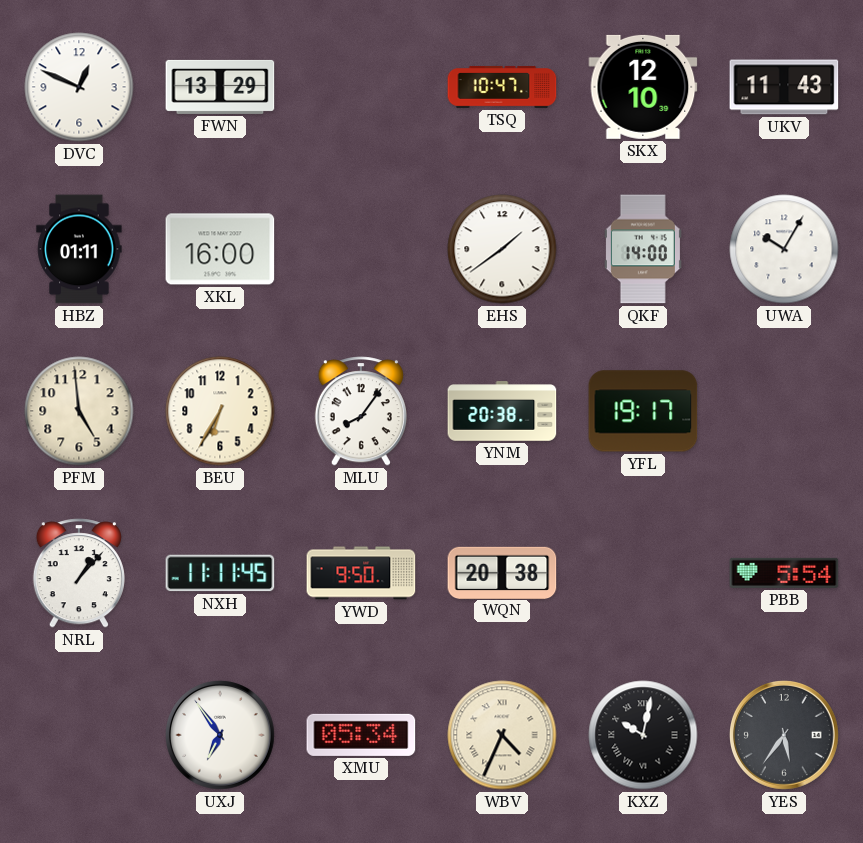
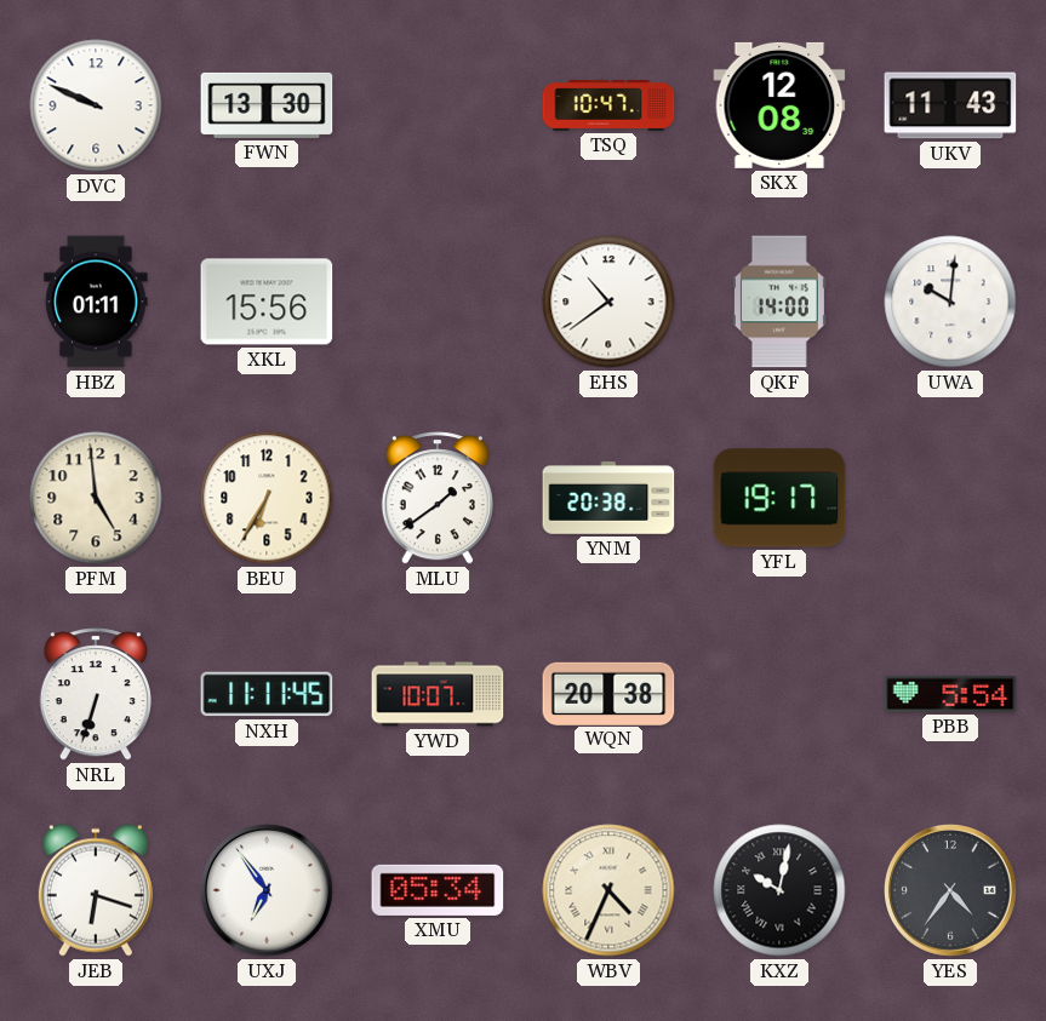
DVC: 12:49 -> 9:49
FWN: 13:29 -> 13:30
SKX: 12:10 -> 12:08
XKL: 16:00 -> 15:56
EHS: 1:39 -> 10:39
UWA: 10:05 -> 10:01
MLU: 8:06 -> 1:39
NRL: 1:07 -> 6:33
YWD: 9:50 -> 10:07
JEB: none -> 6:18
YES: 5:36 -> 4:36
